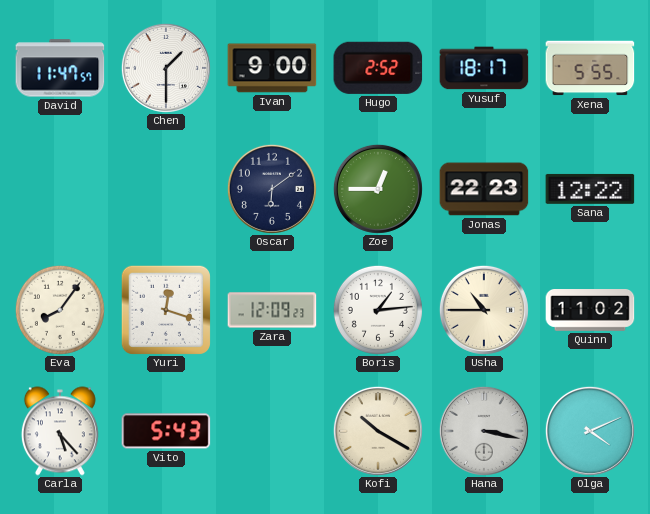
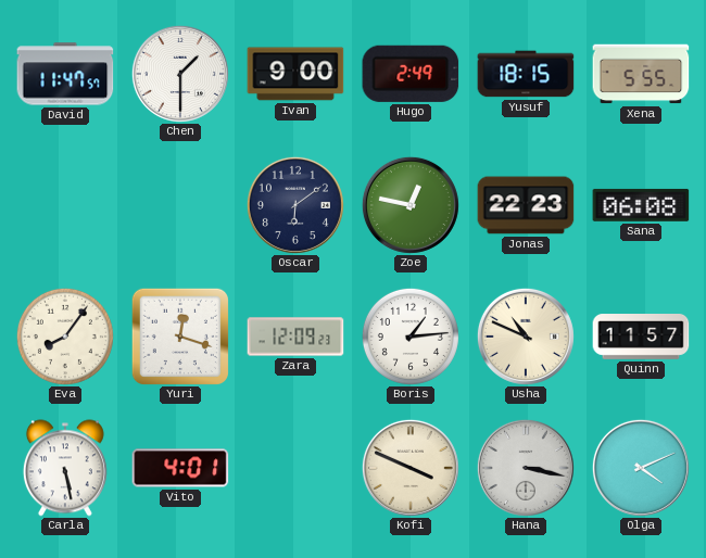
Hugo: 2:52 -> 2:49
Yusuf: 18:17 -> 18:15
Zoe: 12:45 -> 12:47
Sana: 12:22 -> 06:08
Usha: 10:45 -> 10:49
Quinn: 11:02 -> 11:57
Carla: 5:23 -> 5:28
Vito: 5:43 -> 4:01
Kofi: 10:20 -> 3:49
